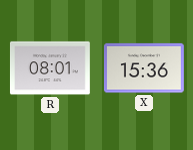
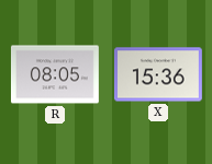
R: 08:01 -> 08:05
